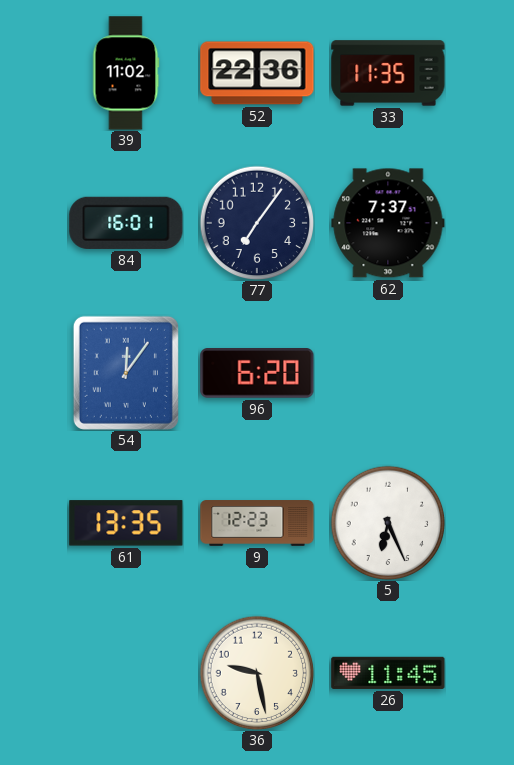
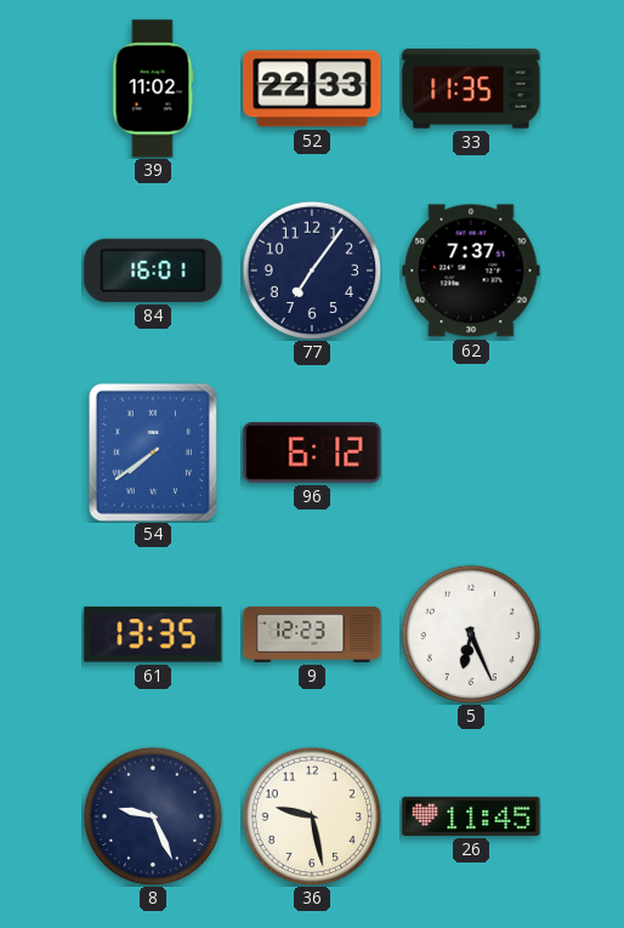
52: 22:36 -> 22:33
54: 12:06 -> 7:39
96: 6:20 -> 6:12
8: none -> 9:26
